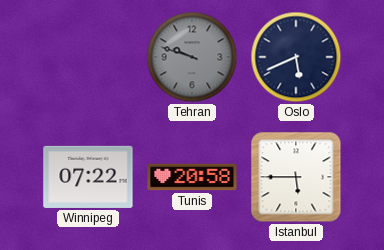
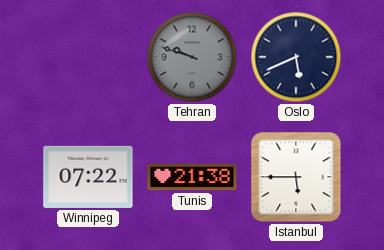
Tunis: 20:58 -> 21:38
